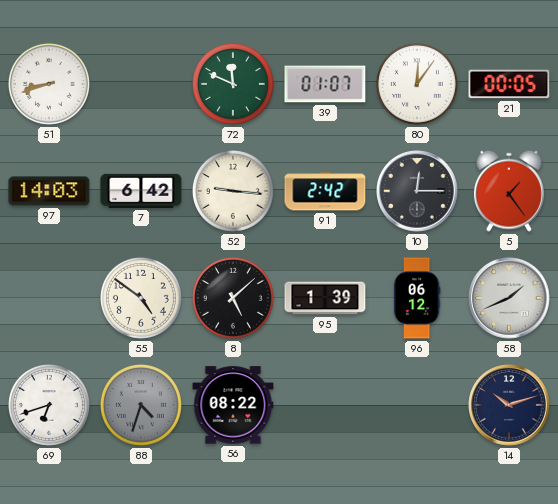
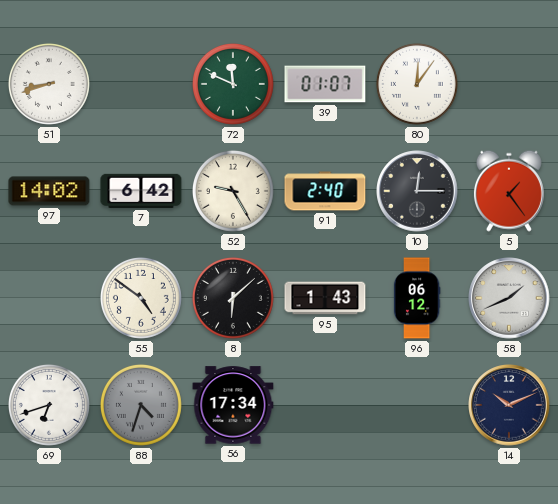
21: 00:05 -> none
97: 14:03 -> 14:02
52: 9:16 -> 9:25
91: 2:42 -> 2:40
8: 5:08 -> 6:08
95: 1:39 -> 1:43
56: 08:22 -> 17:34
14: 10:12 -> 10:11
